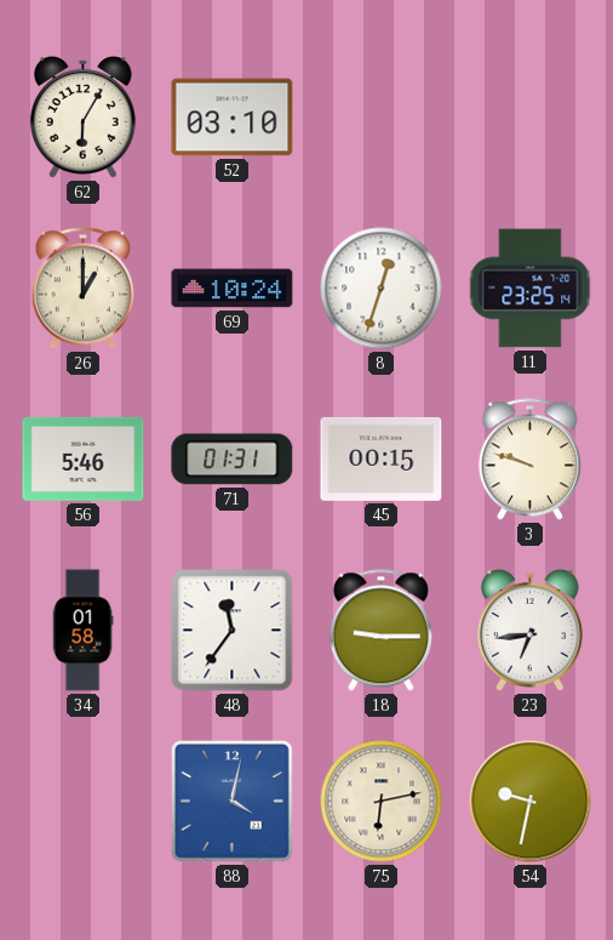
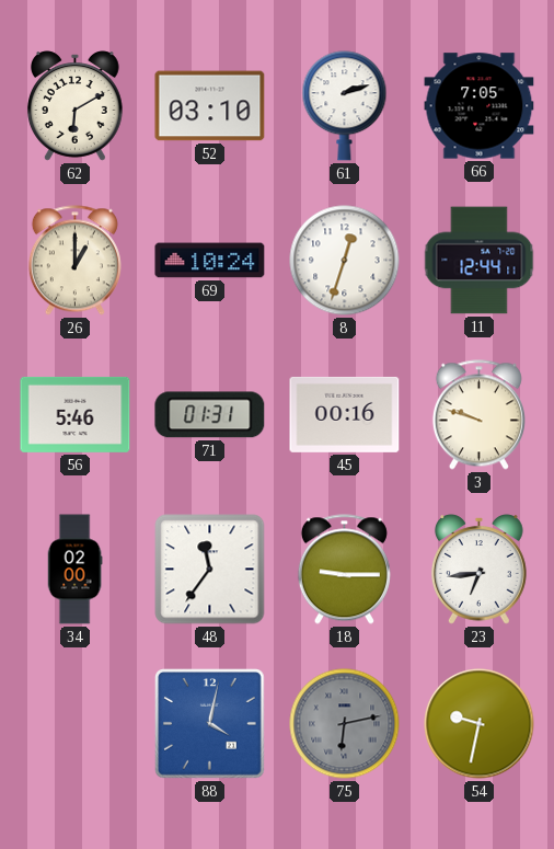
62: 6:05 -> 6:10
61: none -> 2:12
66: none -> 7:05
11: 23:25 -> 12:44
45: 00:15 -> 00:16
34: 01:58 -> 02:00
75 dial: cream -> grey
